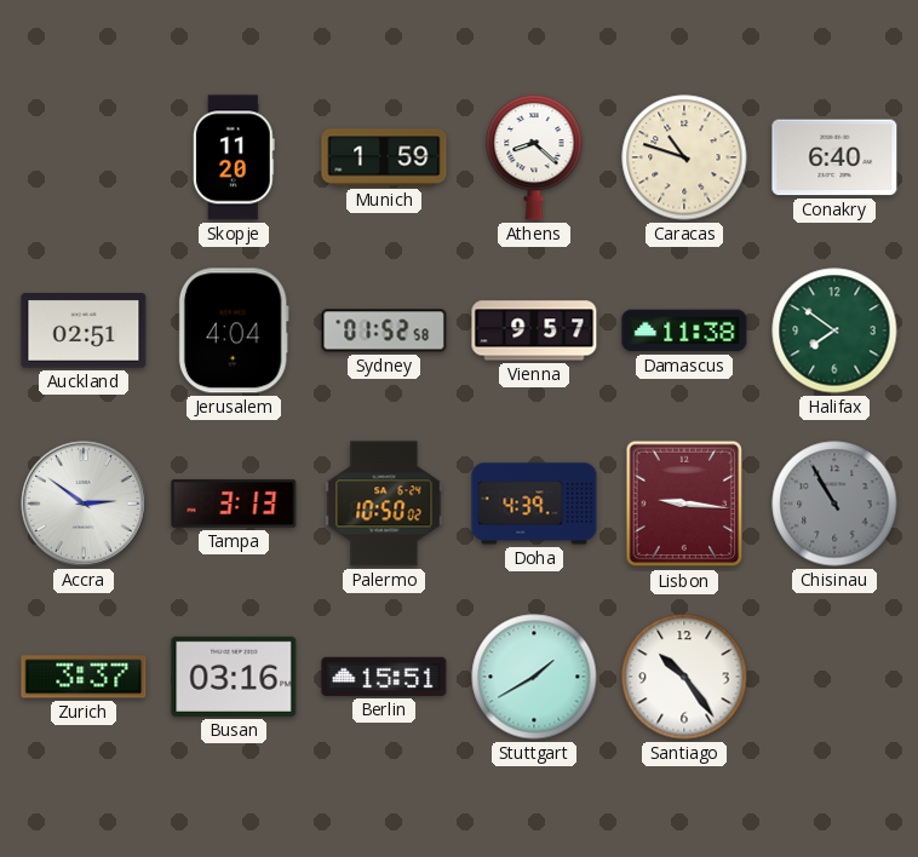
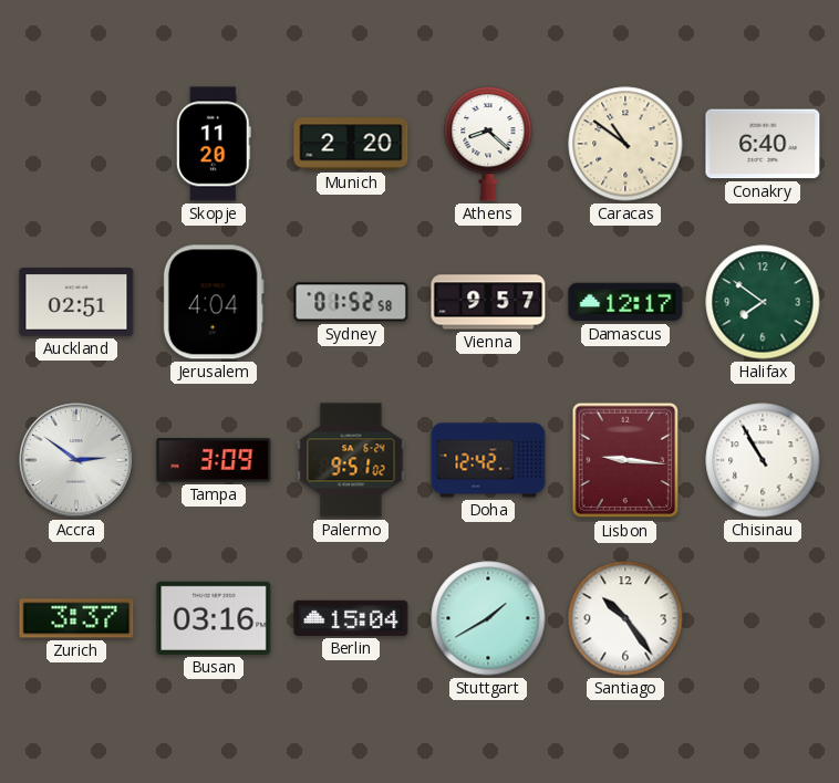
Munich: 1:59 -> 2:20
Caracas: 10:48 -> 10:51
Damascus: 11:38 -> 12:17
Tampa: 3:13 -> 3:09
Palermo: 10:50 -> 9:51
Doha: 4:39 -> 12:42
Chisinau dial: grey -> white
Berlin: 15:51 -> 15:04
